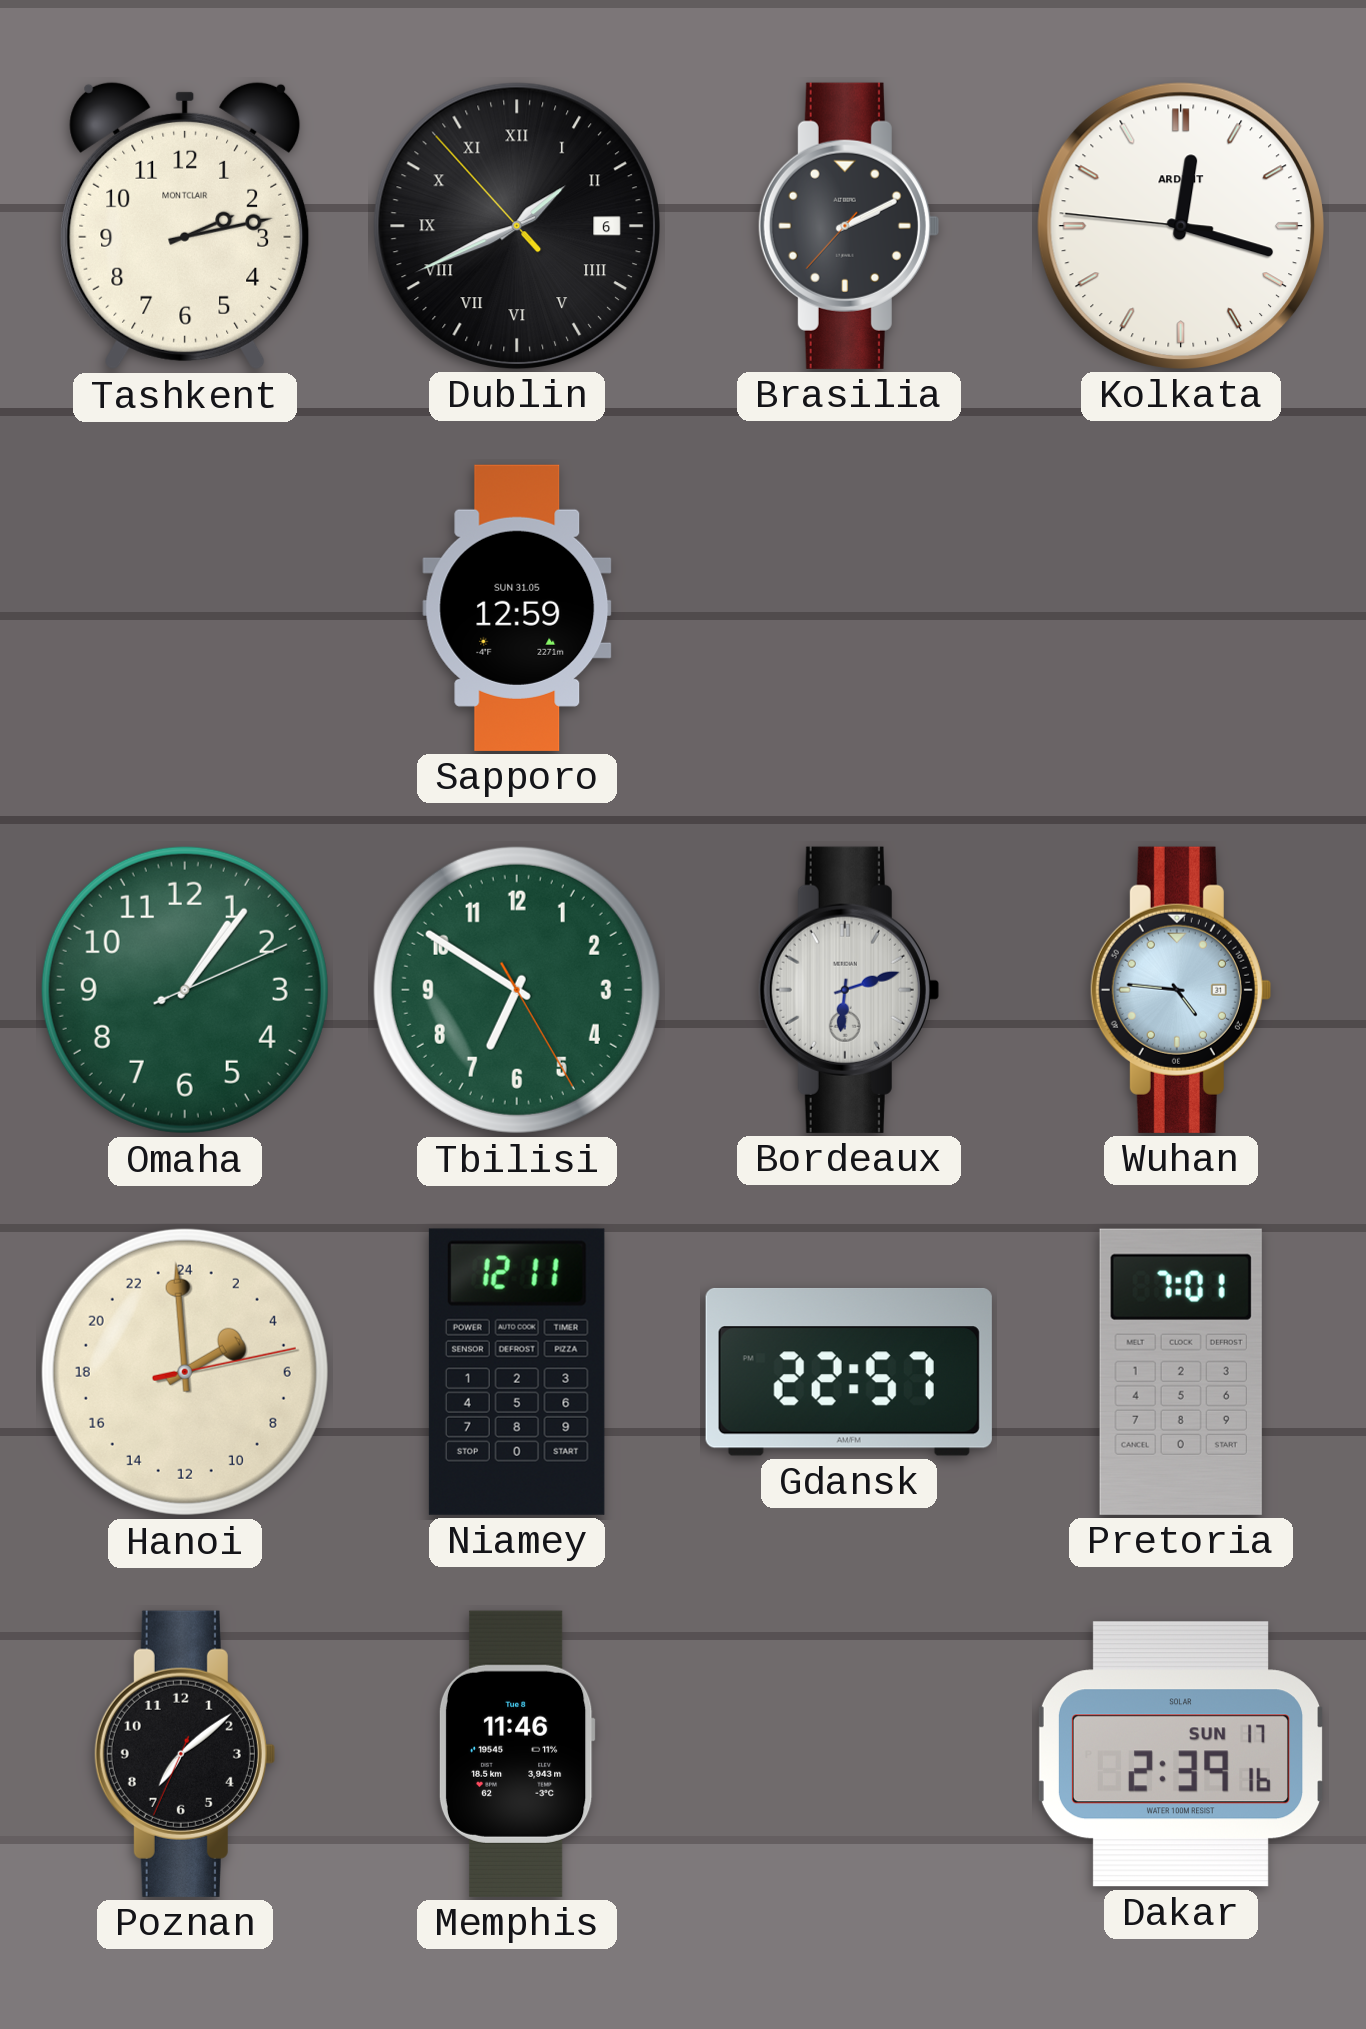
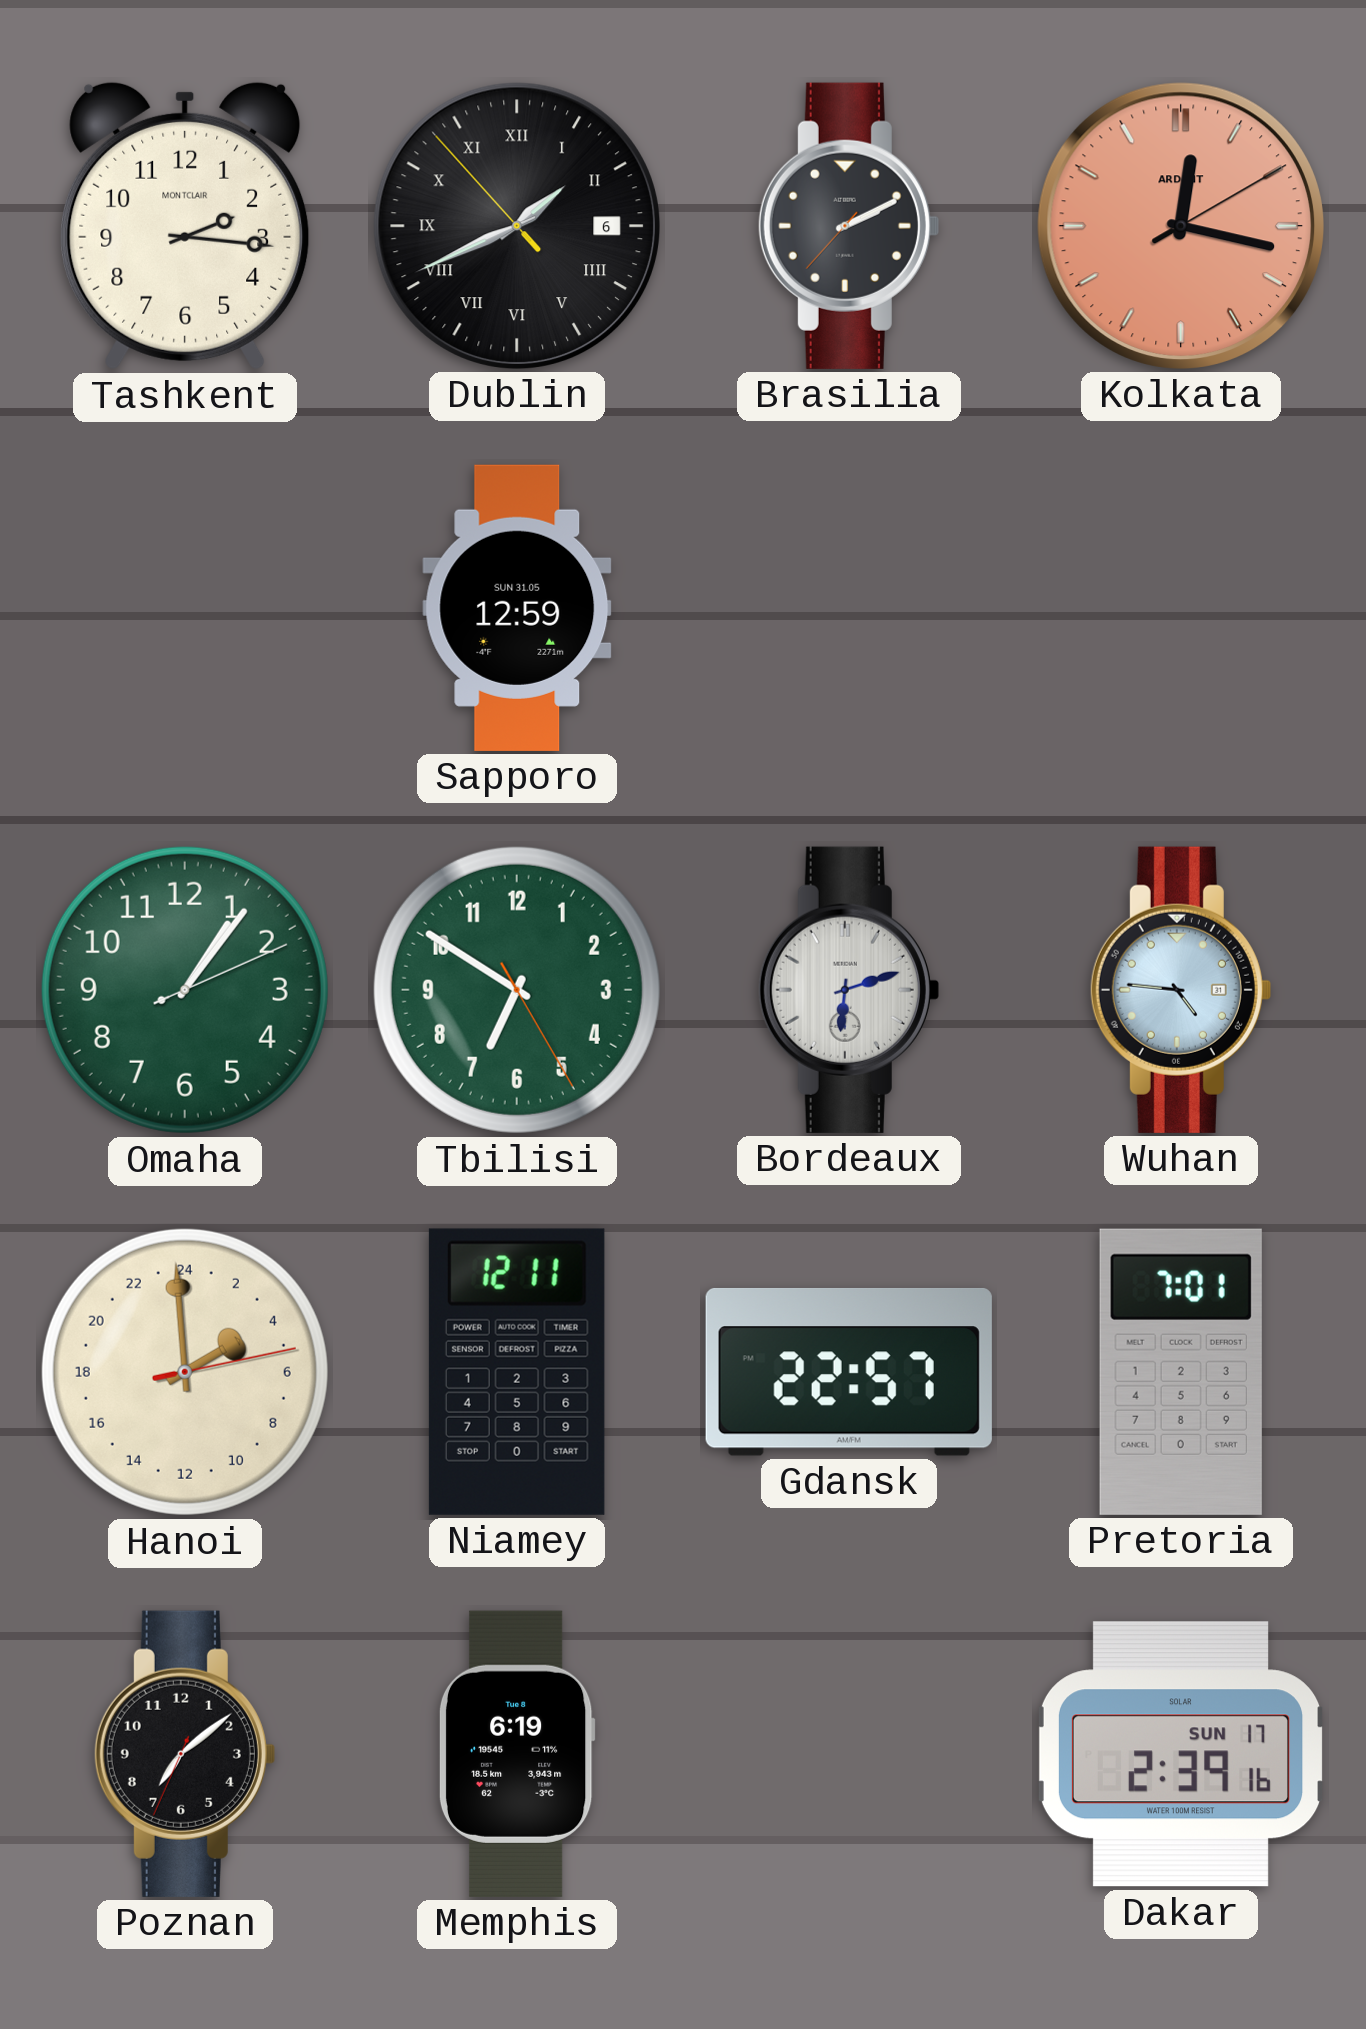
Tashkent: 2:13 -> 2:16
Kolkata: 12:17:46 -> 12:17:10
Kolkata dial: white -> salmon
Memphis: 11:46 -> 6:19
